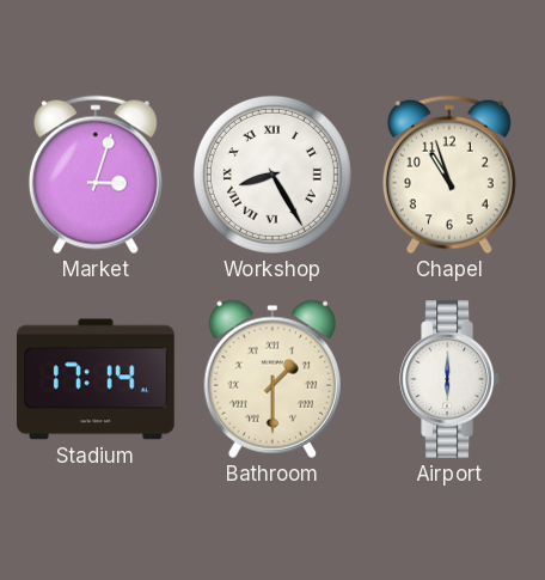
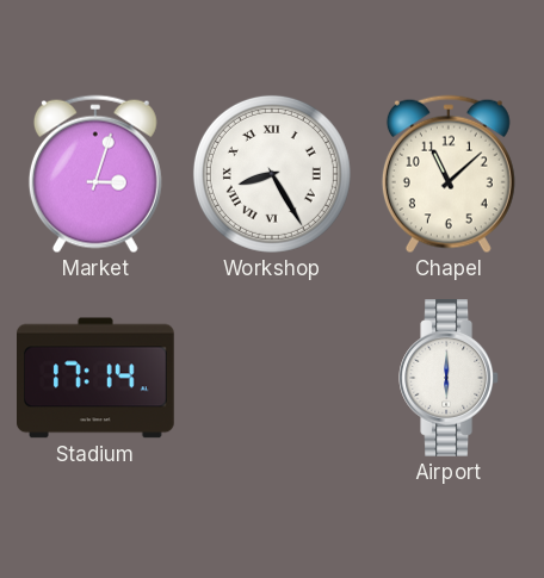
Chapel: 10:57 -> 11:08
Bathroom: 1:30 -> none
